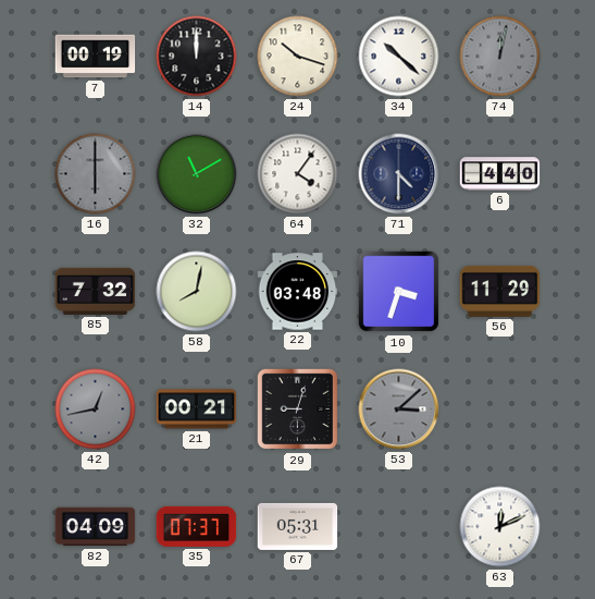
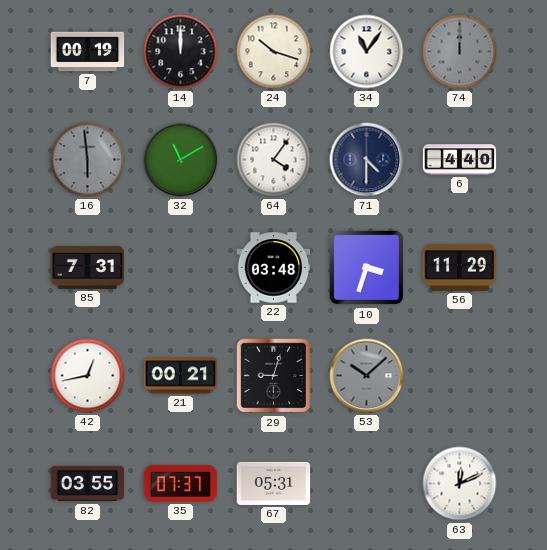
34: 10:22 -> 11:06
74: 12:02 -> 12:00
16: 6:00 -> 5:59
85: 7:32 -> 7:31
58: 8:02 -> none
42 dial: grey -> white
53: 3:08 -> 10:08
82: 04:09 -> 03:55
